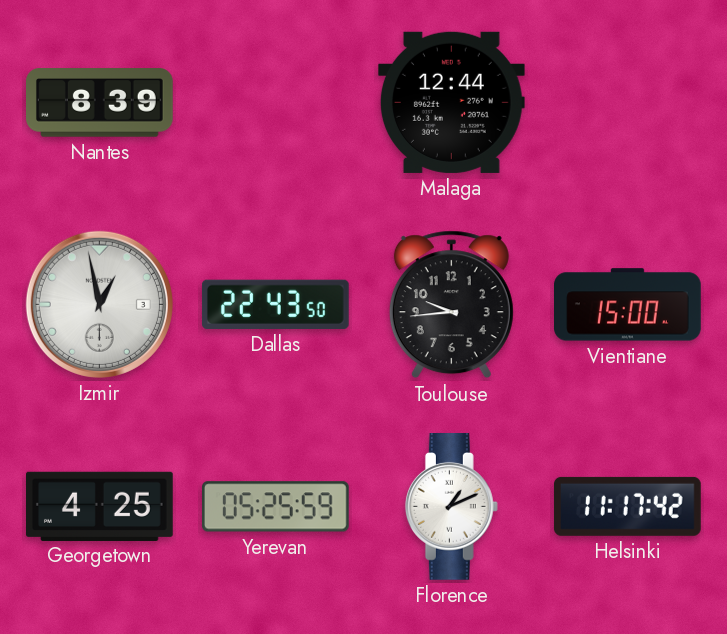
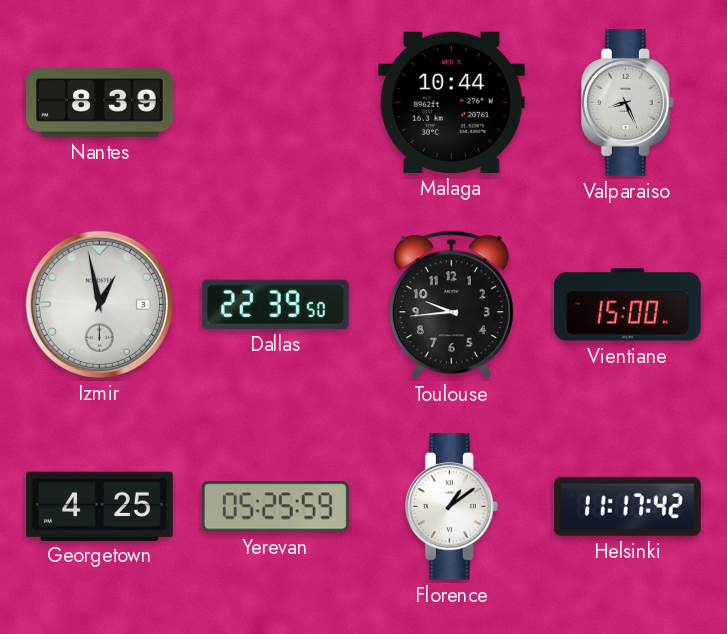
Malaga: 12:44 -> 10:44
Valparaiso: none -> 8:26
Dallas: 22:43 -> 22:39
Florence: 1:11 -> 1:09
